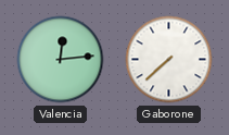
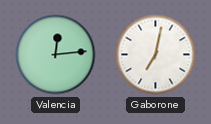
Gaborone: 7:38 -> 7:02
